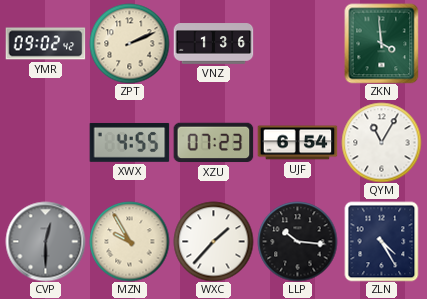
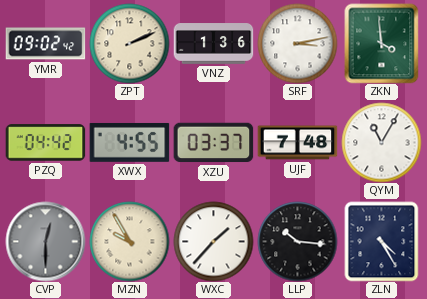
SRF: none -> 3:13
PZQ: none -> 04:42
XZU: 07:23 -> 03:37
UJF: 6:54 -> 7:48
